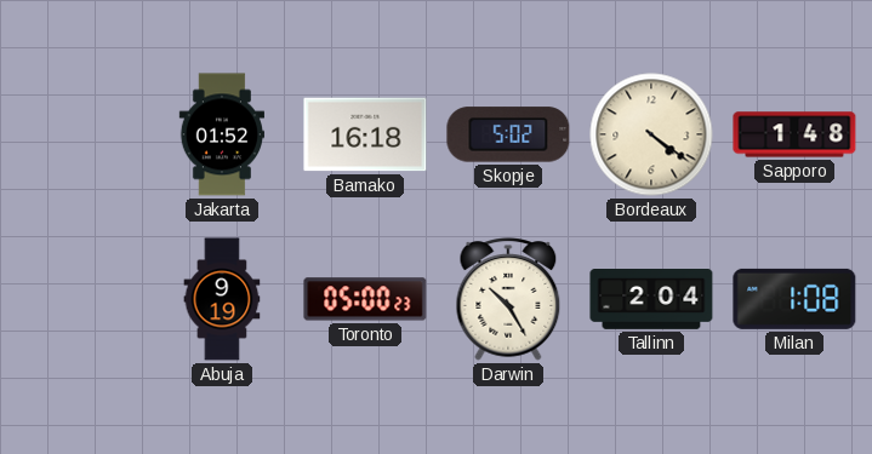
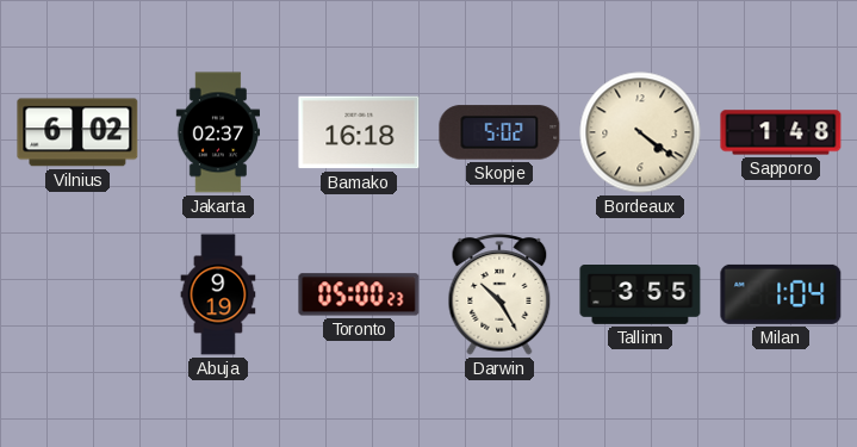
Vilnius: none -> 6:02
Jakarta: 01:52 -> 02:37
Tallinn: 2:04 -> 3:55
Milan: 1:08 -> 1:04
